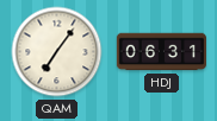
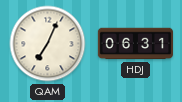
QAM: 7:06 -> 7:04
